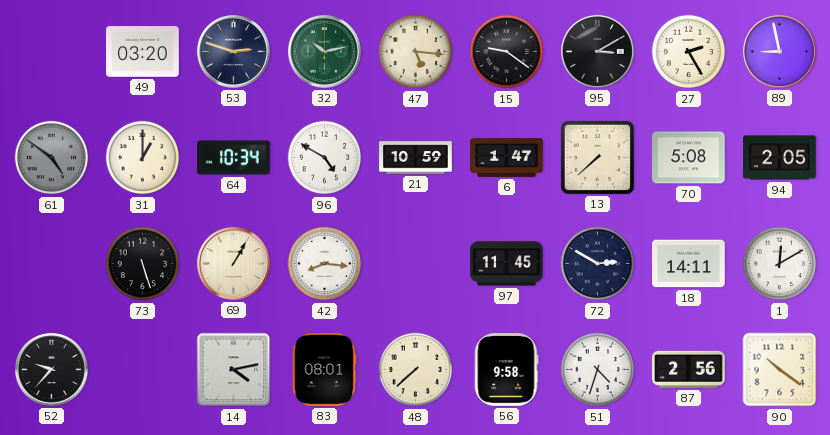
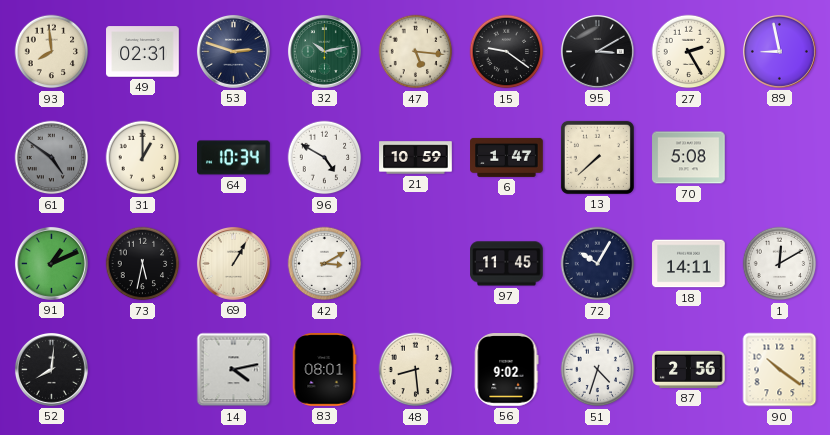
93: none -> 7:59
49: 03:20 -> 02:31
94: 2:05 -> none
91: none -> 1:11
73: 5:27 -> 5:32
42: 8:16 -> 3:10
72: 2:50 -> 10:05
52: 9:37 -> 8:01
48: 7:38 -> 8:29
56: 9:58 -> 9:02
